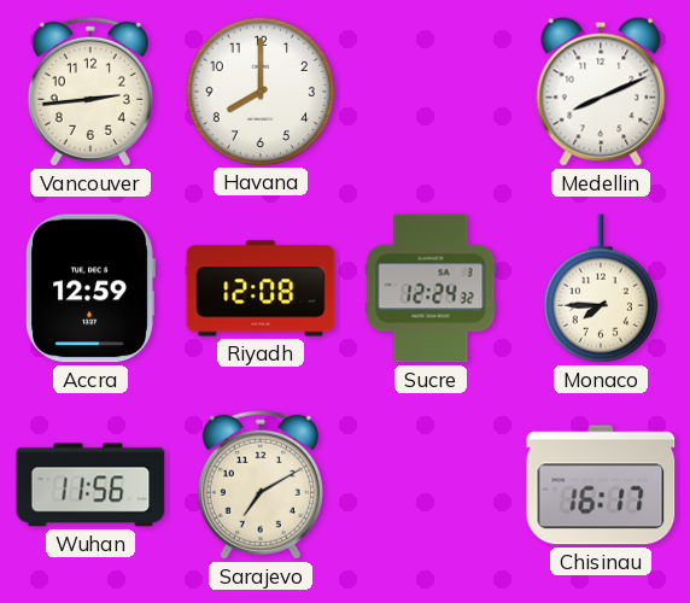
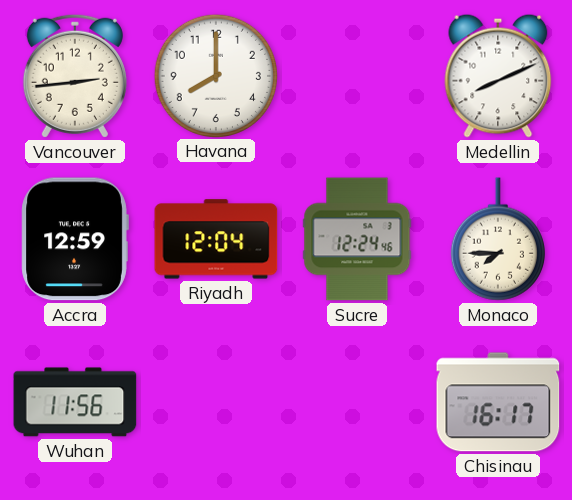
Riyadh: 12:08 -> 12:04
Sucre: 12:24:32 -> 12:24:46
Sarajevo: 7:10 -> none
